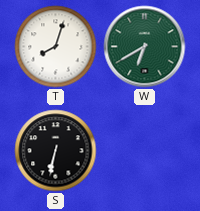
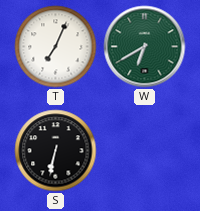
T: 8:03 -> 7:04
